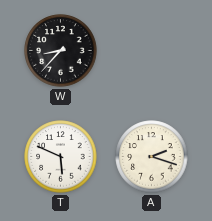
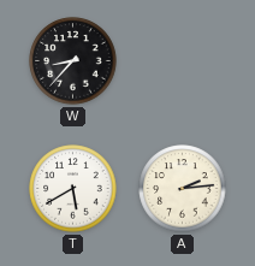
T: 5:49 -> 5:40
A: 2:18 -> 2:14
